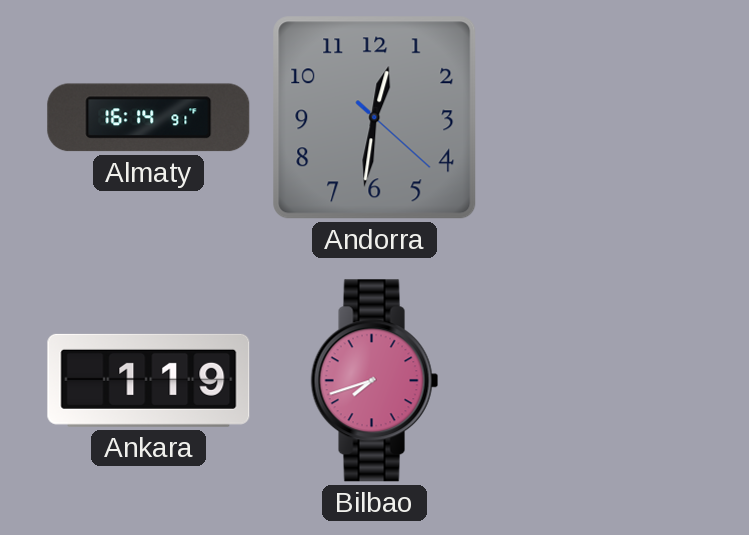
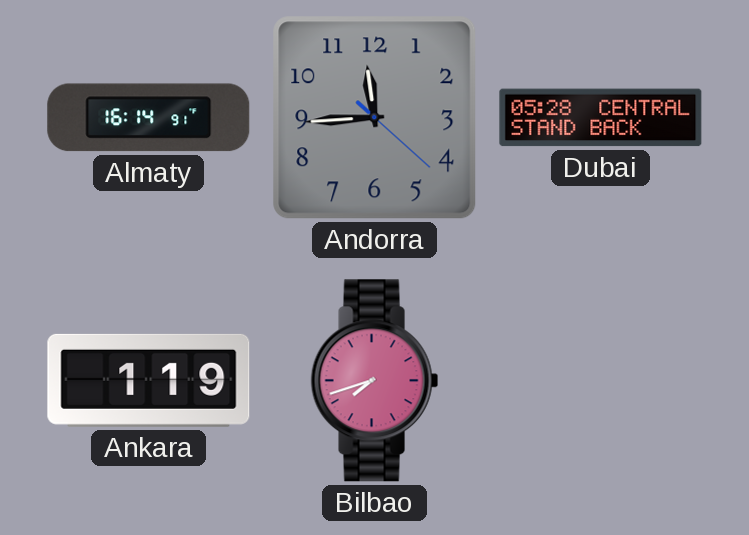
Andorra: 12:31 -> 11:44
Dubai: none -> 05:28
